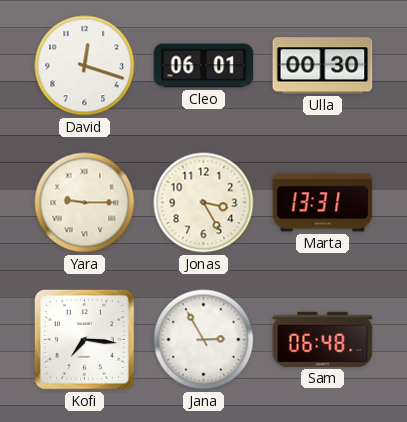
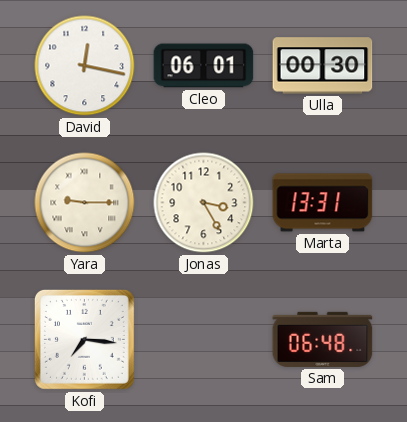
David: 12:18 -> 12:17
Jana: 2:55 -> none
